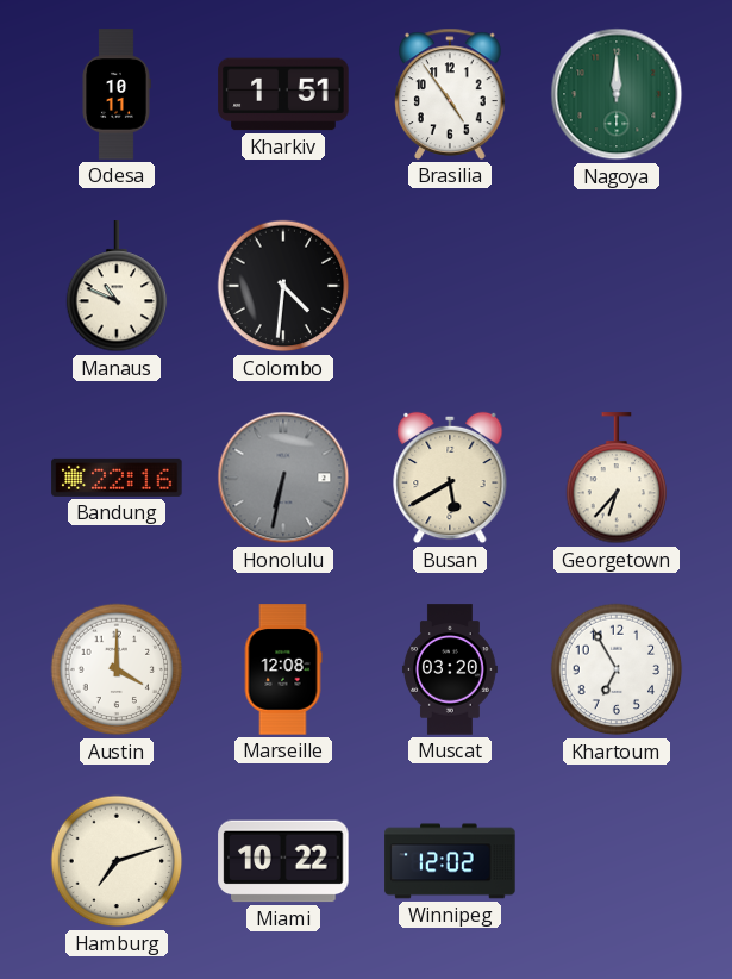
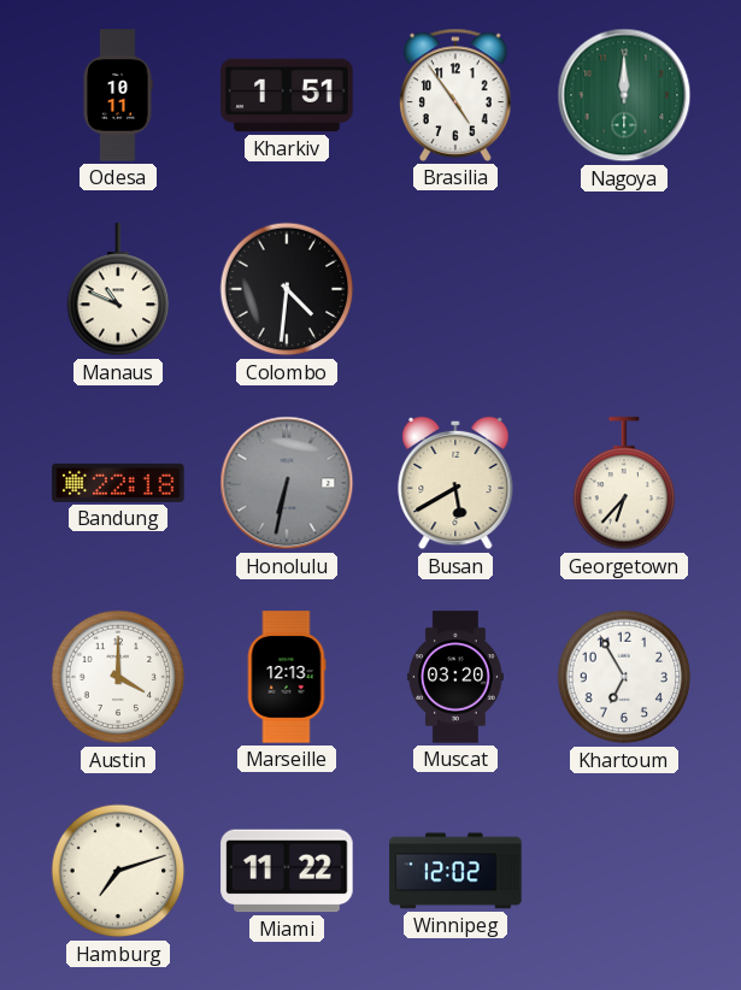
Bandung: 22:16 -> 22:18
Marseille: 12:08 -> 12:13
Miami: 10:22 -> 11:22
